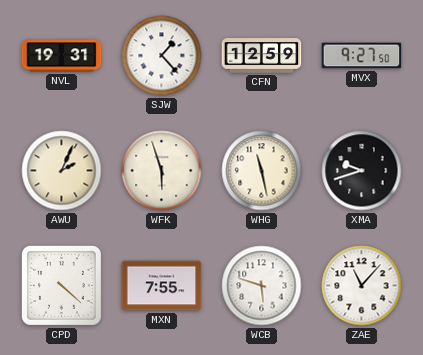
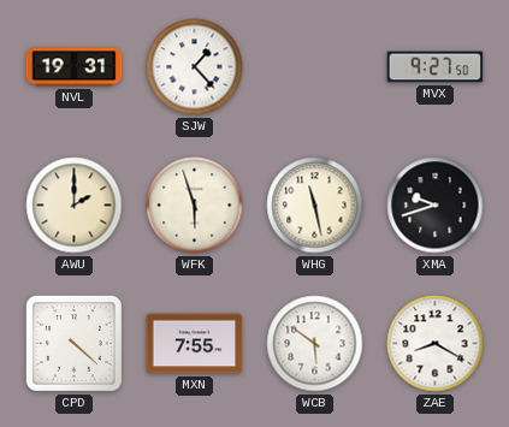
CFN: 12:59 -> none
AWU: 2:04 -> 2:00
WCB: 5:48 -> 5:51
ZAE: 11:07 -> 8:20
